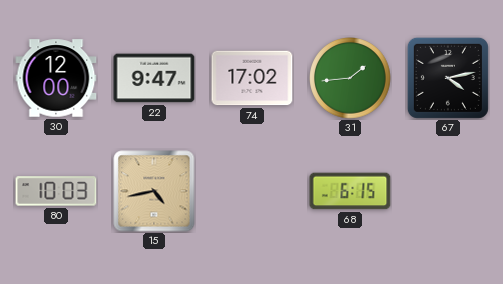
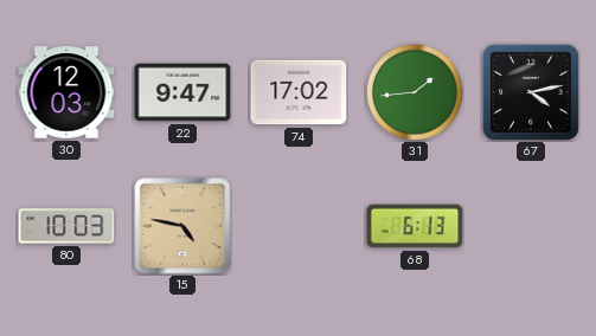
30: 12:00 -> 12:03
15: 4:43 -> 4:47
68: 6:15 -> 6:13
